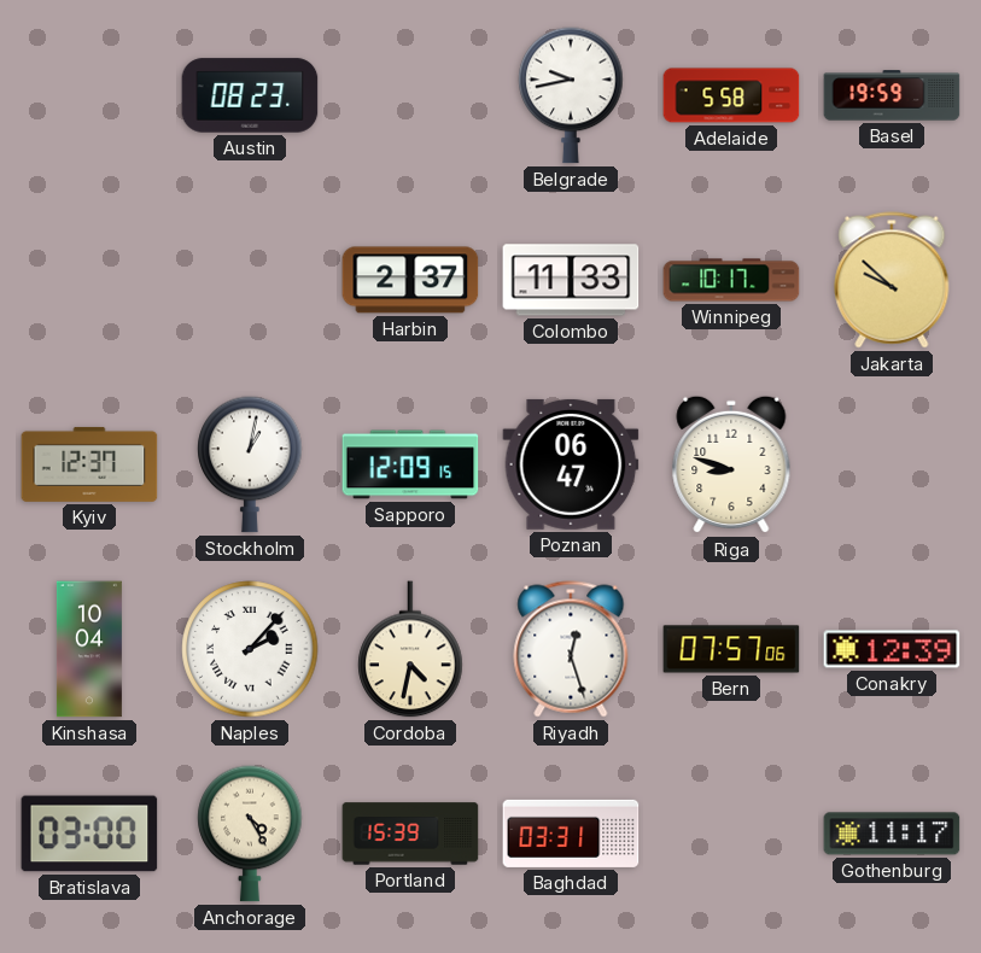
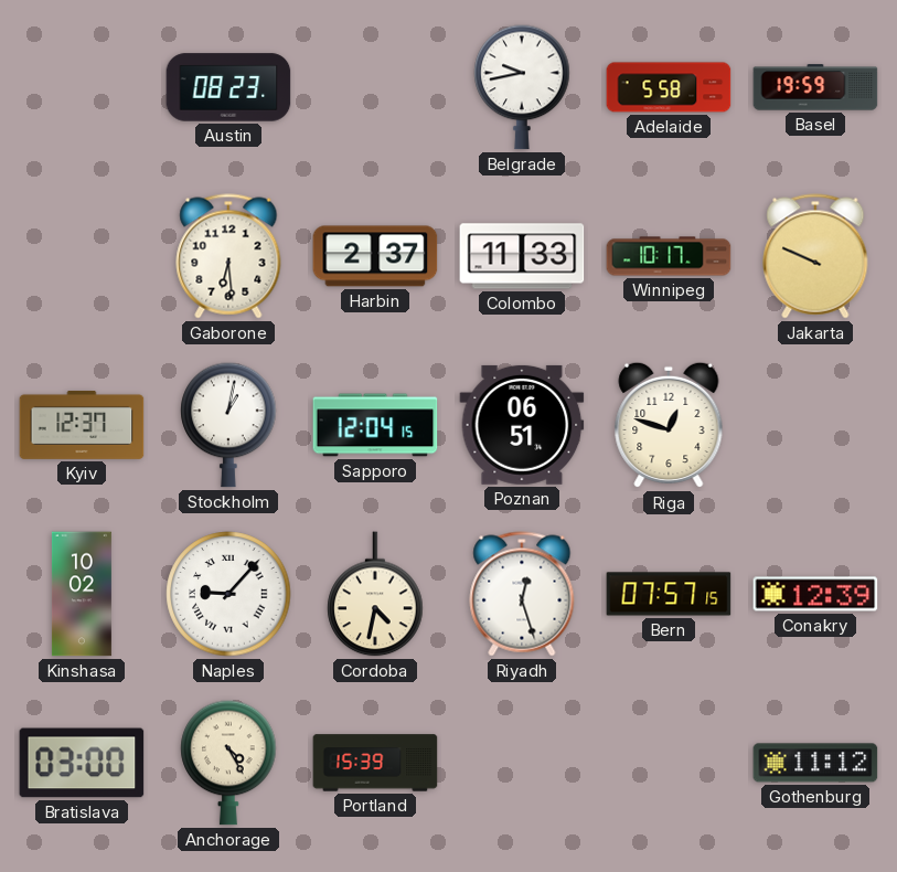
Gaborone: none -> 6:29
Jakarta: 9:52 -> 9:49
Sapporo: 12:09 -> 12:04
Poznan: 06:47 -> 06:51
Riga: 8:48 -> 12:48
Kinshasa: 10:04 -> 10:02
Naples: 2:07 -> 9:07
Bern: 07:57:06 -> 07:57:15
Baghdad: 03:31 -> none
Gothenburg: 11:17 -> 11:12
